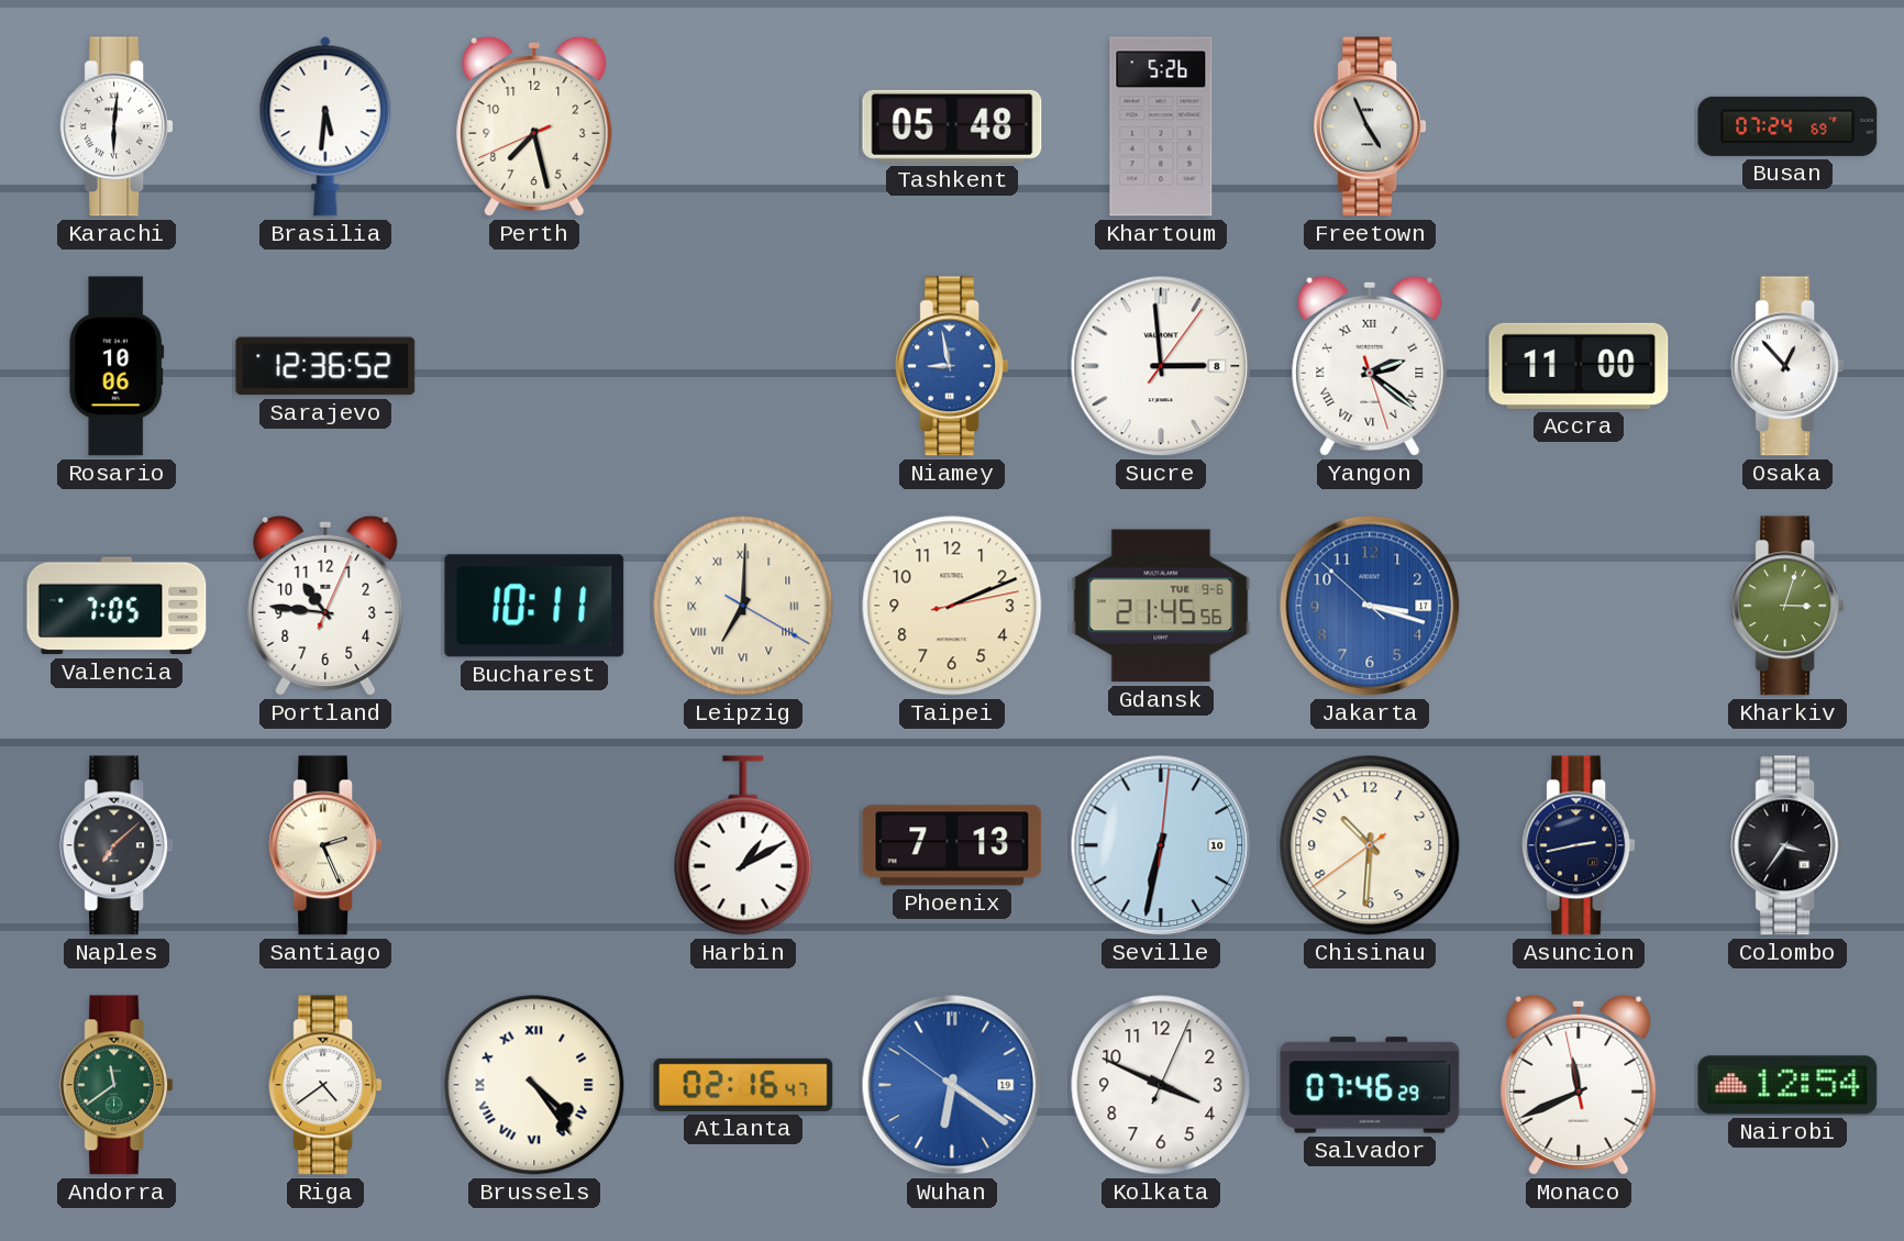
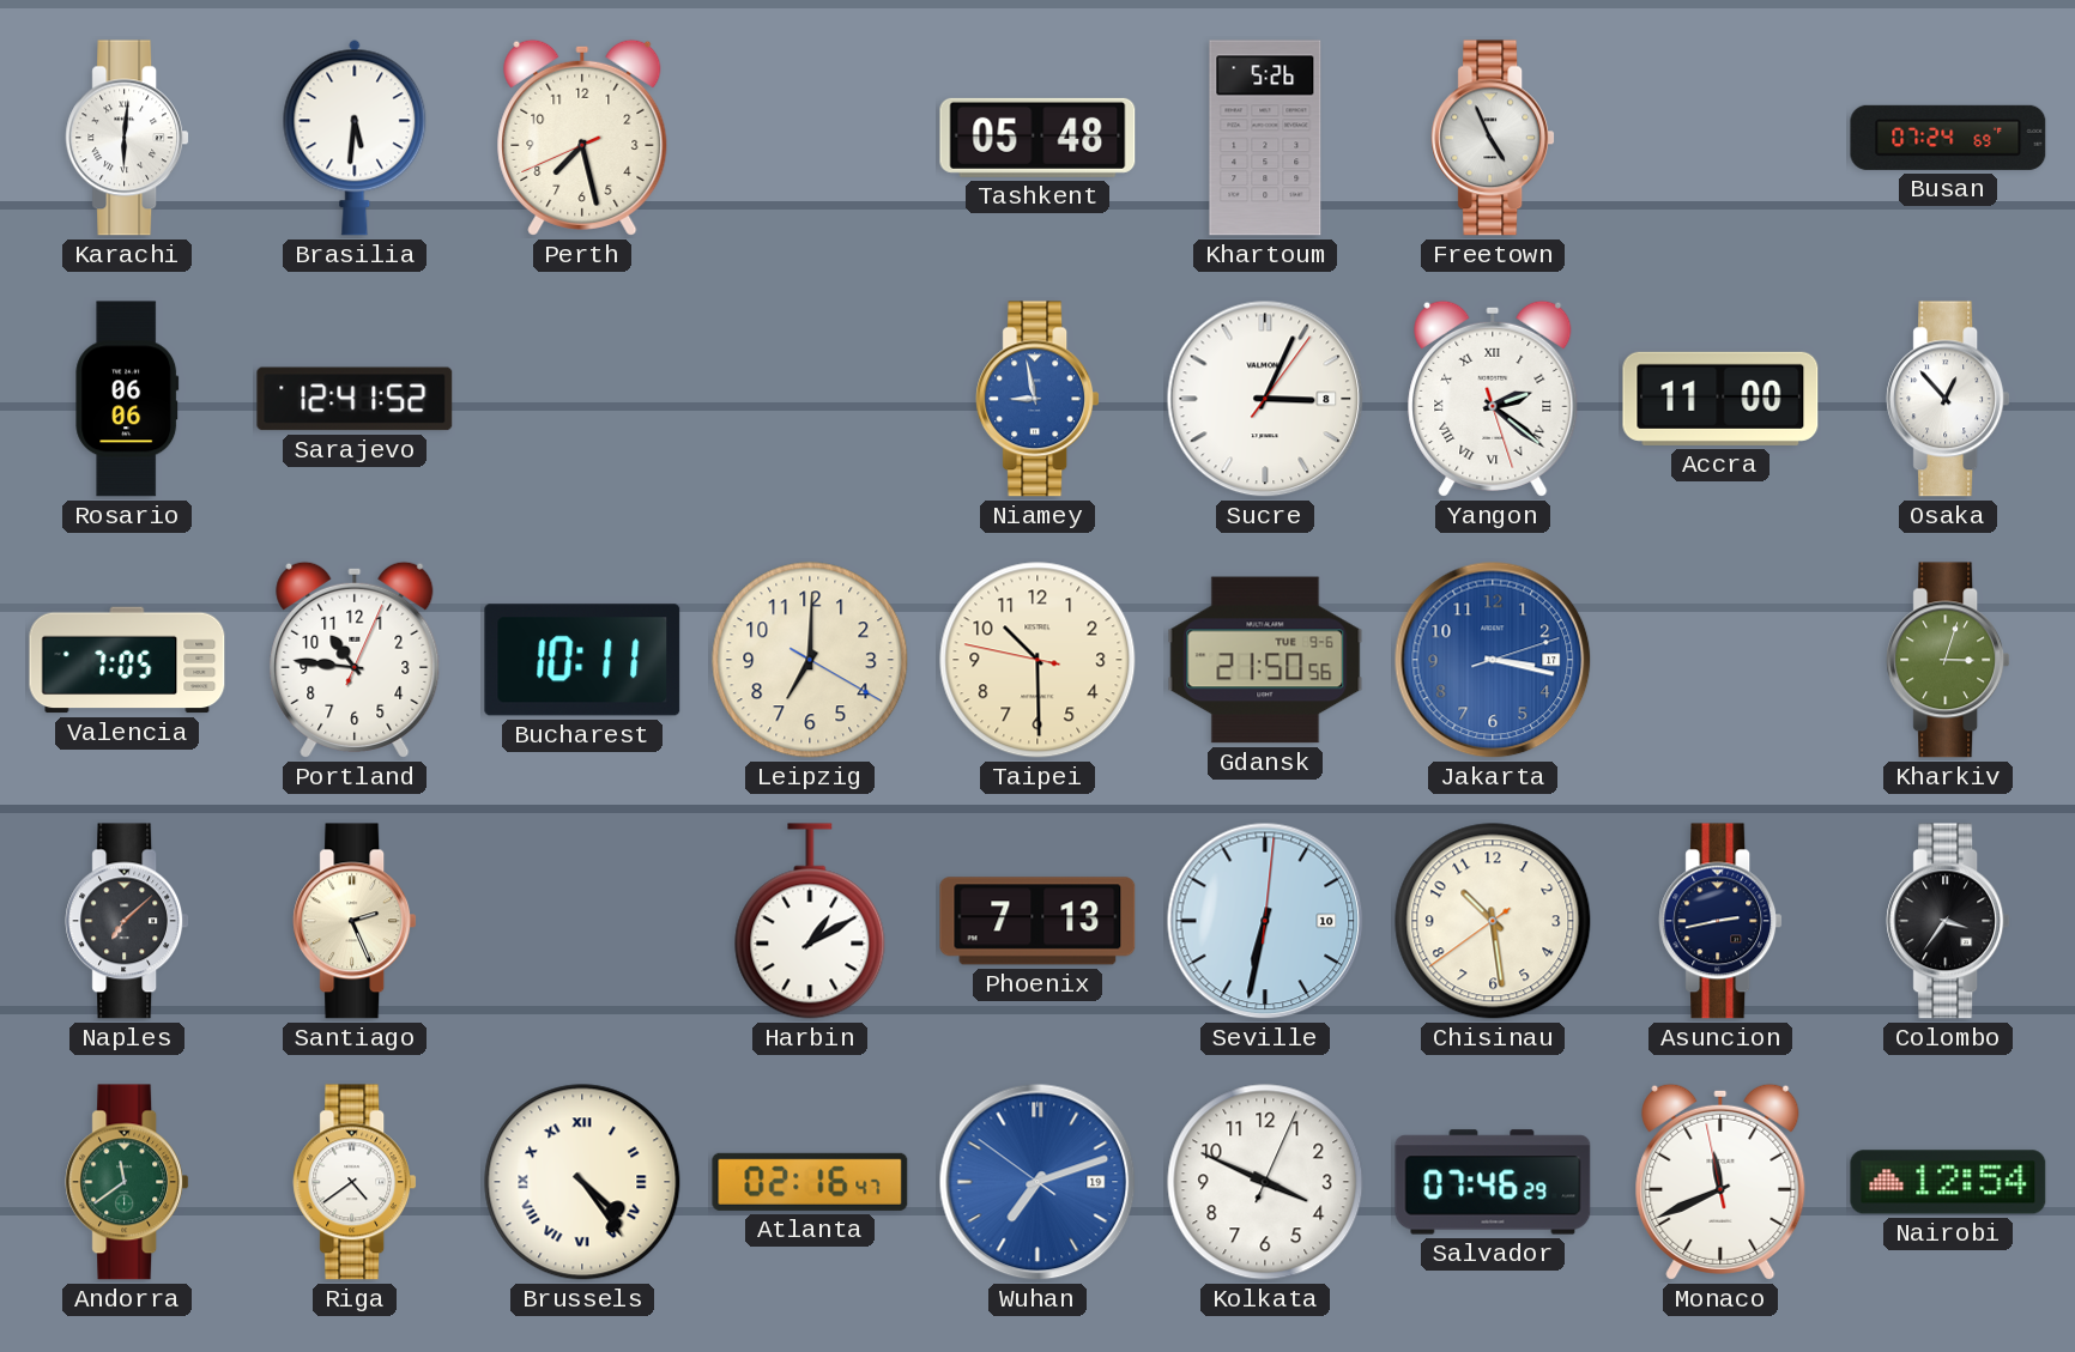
Rosario: 10:06 -> 06:06
Sarajevo: 12:36 -> 12:41
Sucre: 2:59 -> 3:04
Leipzig numerals: Roman -> Arabic
Taipei: 2:11 -> 10:29
Gdansk: 21:45 -> 21:50
Jakarta: 3:17:52 -> 3:17:12
Chisinau: 10:30 -> 10:28
Wuhan: 6:20 -> 7:11
